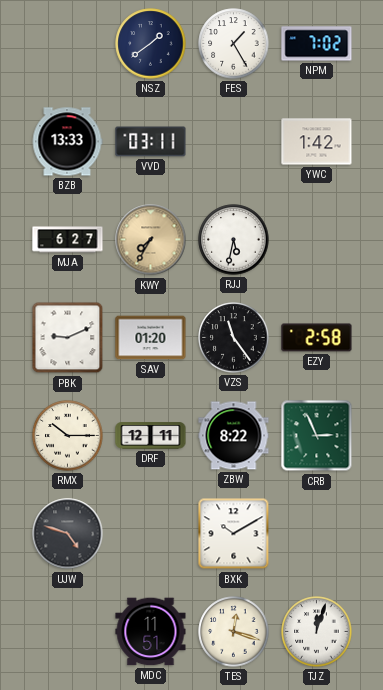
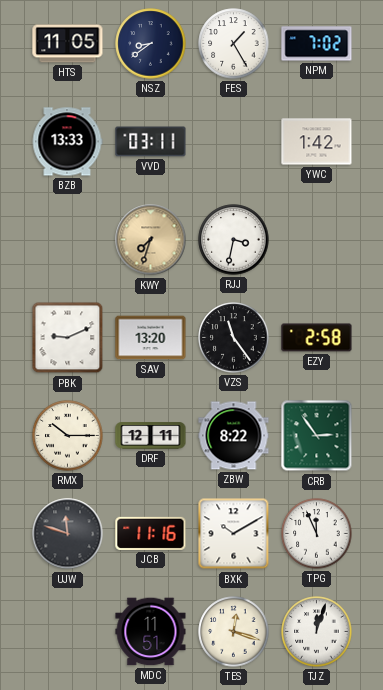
HTS: none -> 11:05
NSZ: 1:39 -> 8:39
MJA: 6:27 -> none
KWY: 7:35 -> 7:33
RJJ: 5:32 -> 3:32
SAV: 01:20 -> 13:20
CRB: 2:56 -> 2:54
UJW: 4:48 -> 11:48
JCB: none -> 11:16
TPG: none -> 11:56
